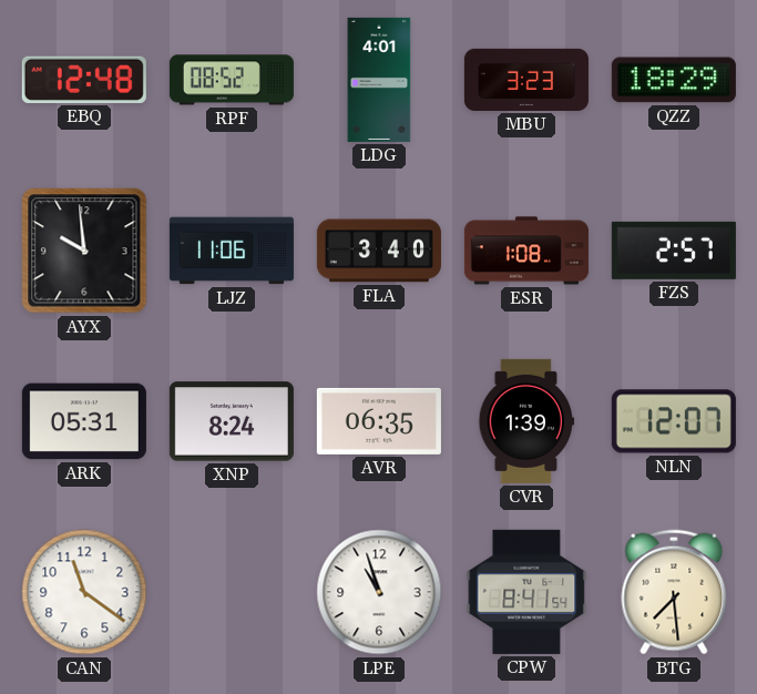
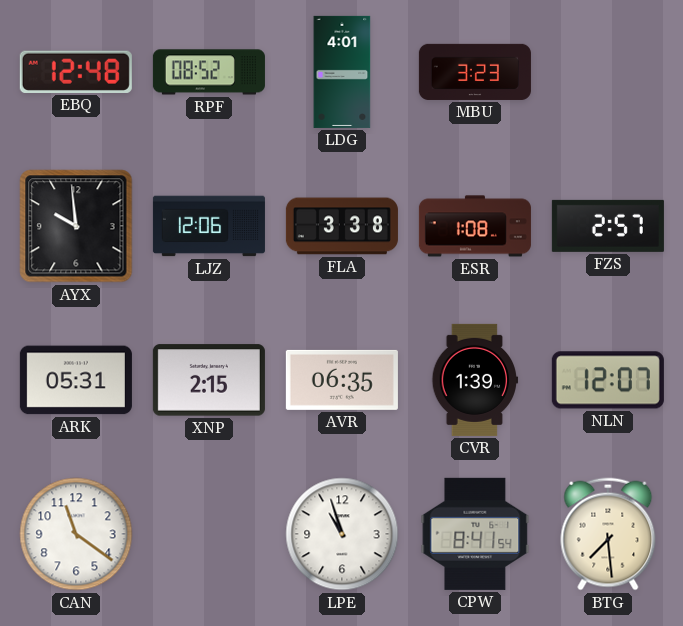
QZZ: 18:29 -> none
LJZ: 11:06 -> 12:06
FLA: 3:40 -> 3:38
XNP: 8:24 -> 2:15
